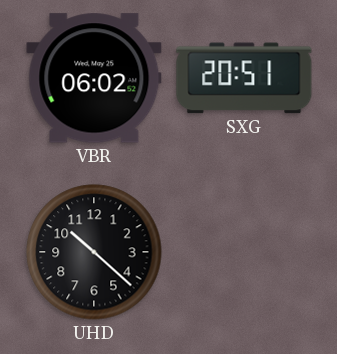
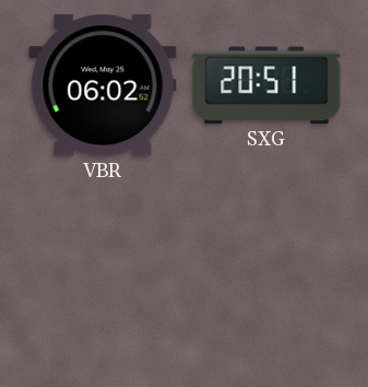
UHD: 10:22 -> none
